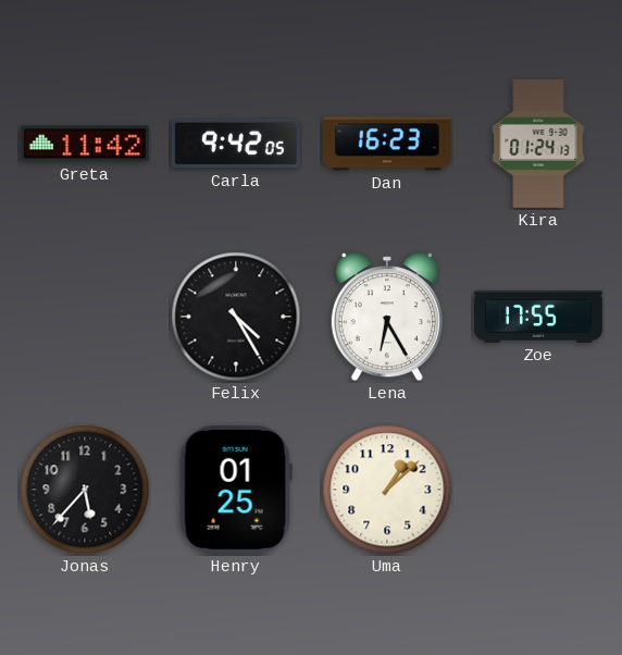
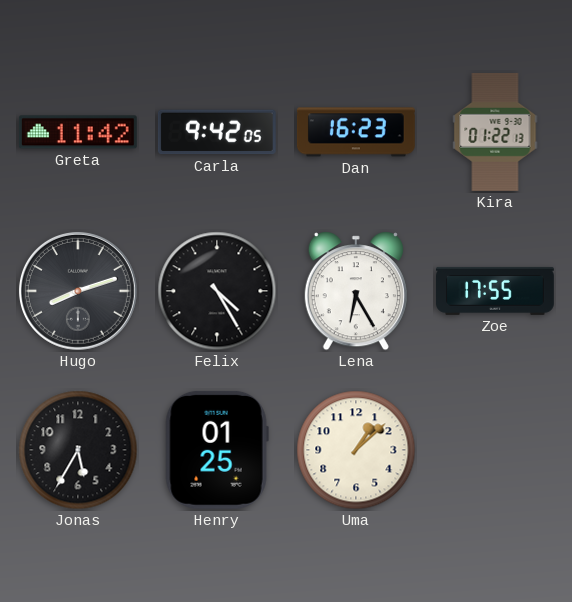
Kira: 01:24 -> 01:22
Hugo: none -> 8:12
Jonas: 5:37 -> 5:35
